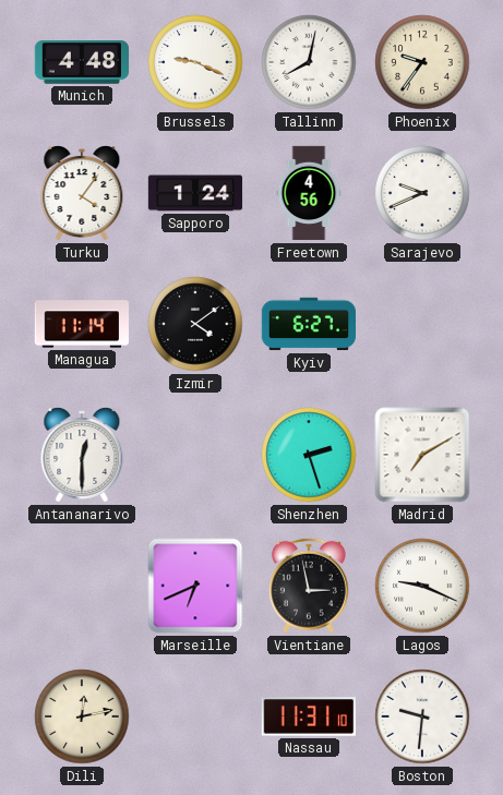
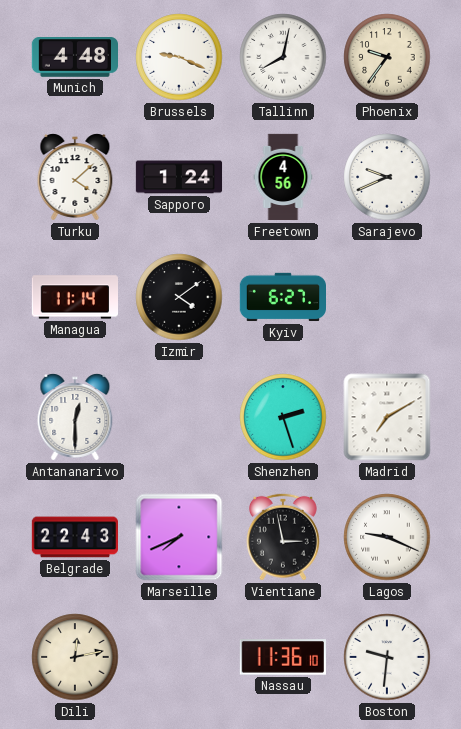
Turku: 4:06 -> 4:08
Belgrade: none -> 22:43
Marseille: 6:41 -> 7:41
Nassau: 11:31 -> 11:36
